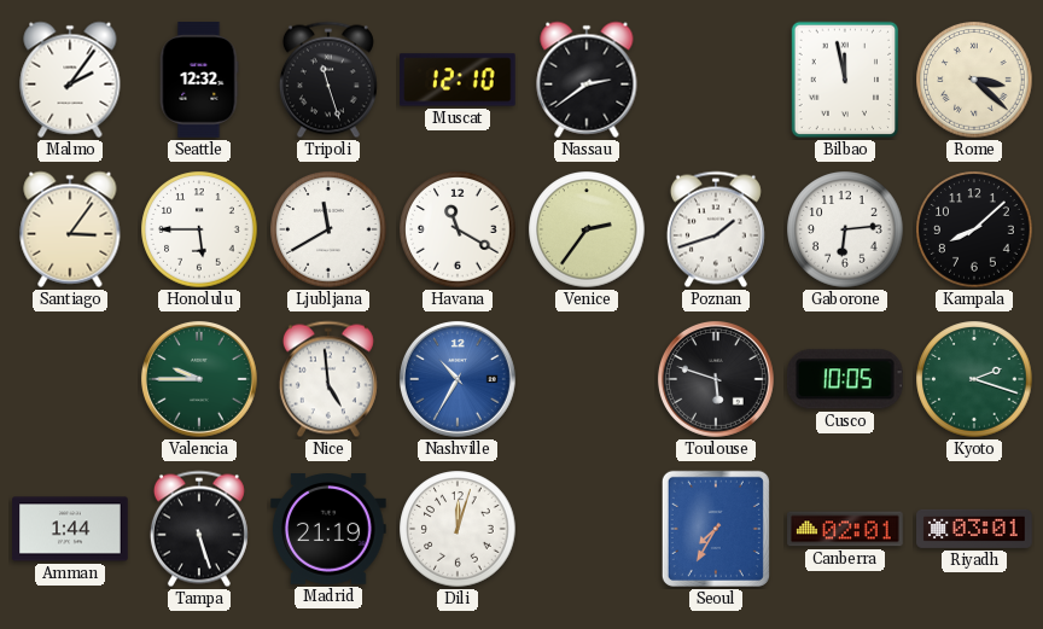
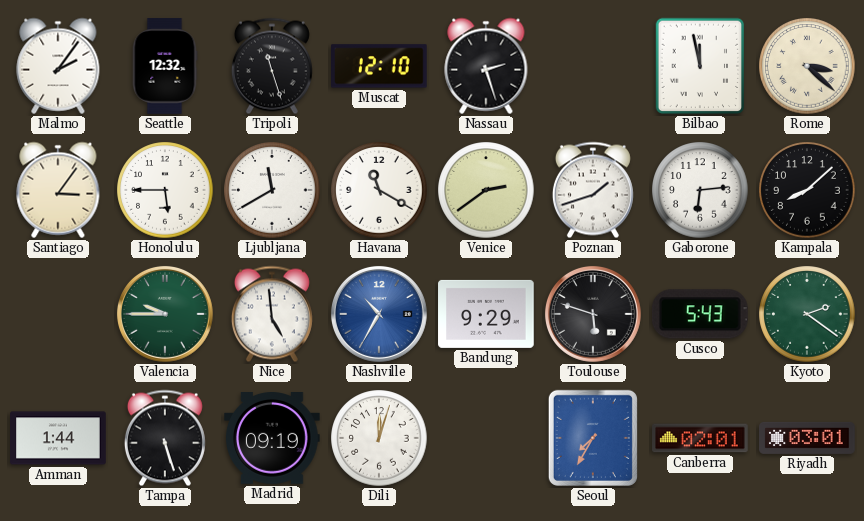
Nassau: 2:39 -> 2:27
Venice: 2:36 -> 2:39
Bandung: none -> 9:29
Cusco: 10:05 -> 5:43
Kyoto: 2:18 -> 2:21
Madrid: 21:19 -> 09:19
